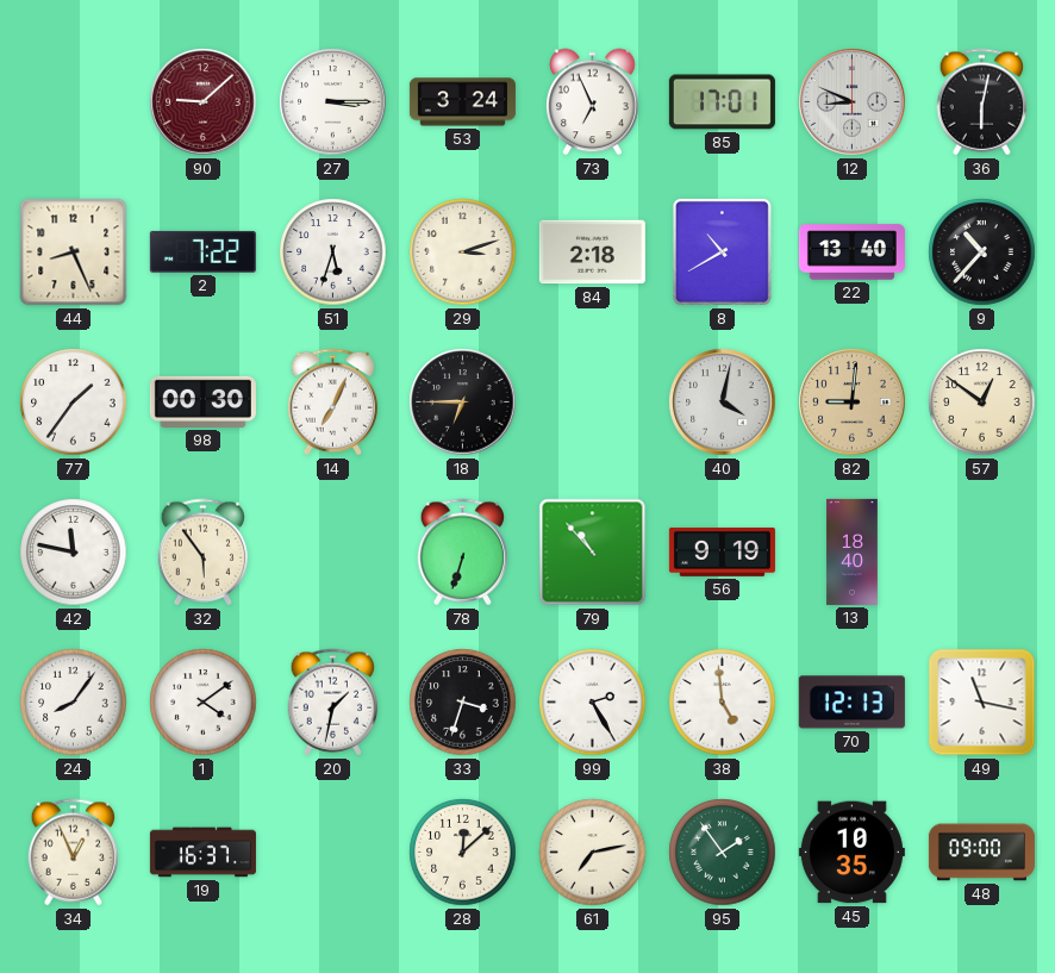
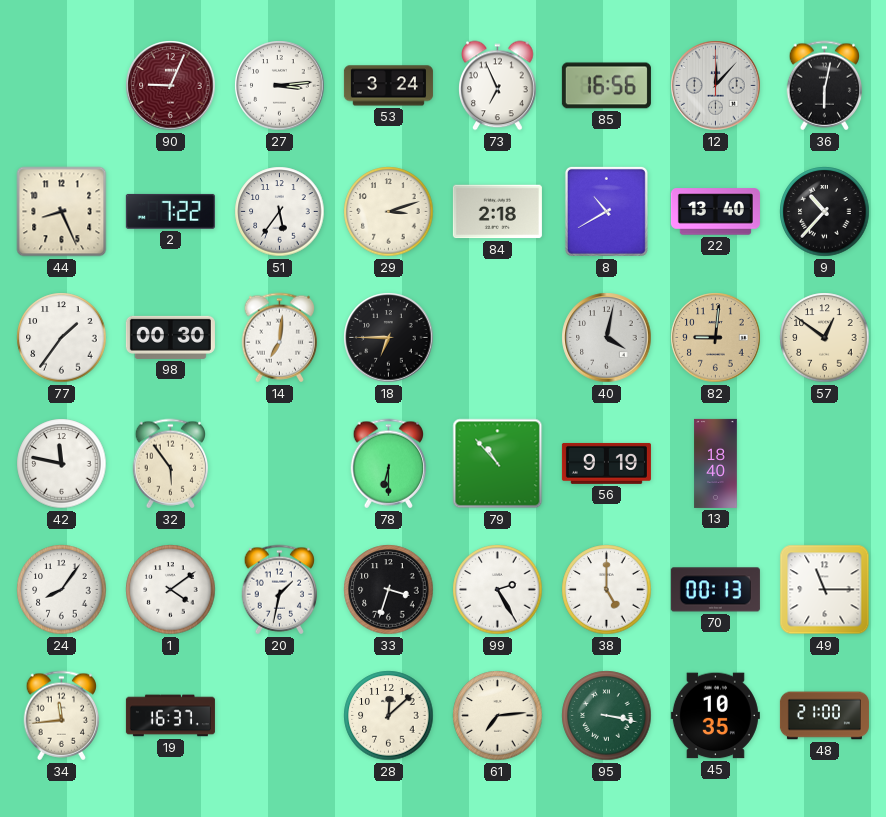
90: 9:08 -> 9:04
27: 3:15 -> 3:14
85: 17:01 -> 16:56
12: 8:49 -> 12:07
51: 5:33 -> 5:36
14: 7:04 -> 7:01
78: 6:33 -> 6:30
38: 4:59 -> 5:00
70: 12:13 -> 00:13
49: 11:17 -> 11:15
34: 12:56 -> 11:44
61: 7:13 -> 7:14
95: 1:54 -> 3:17
48: 09:00 -> 21:00
